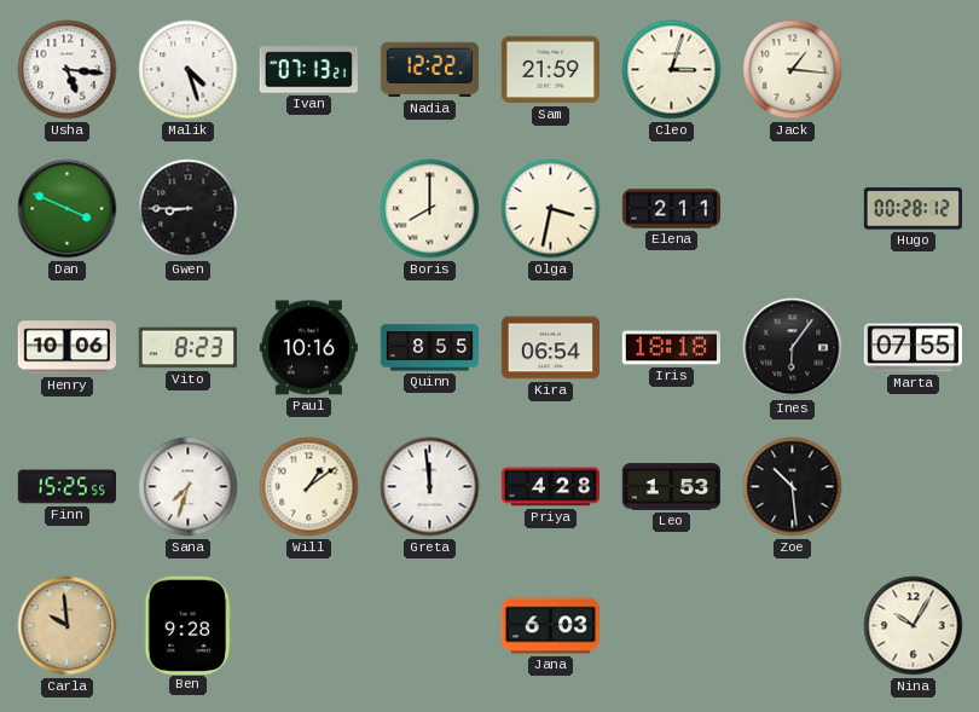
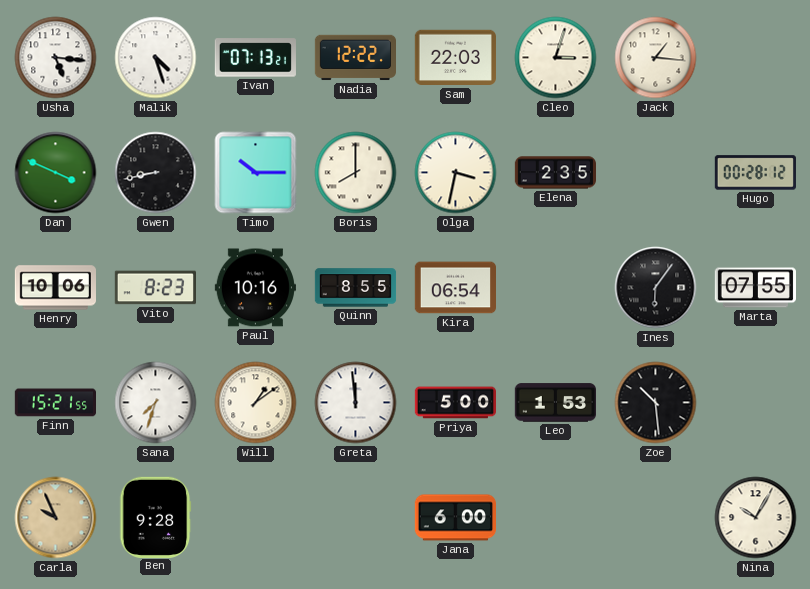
Sam: 21:59 -> 22:03
Gwen: 8:45 -> 8:43
Timo: none -> 10:15
Elena: 2:11 -> 2:35
Iris: 18:18 -> none
Finn: 15:25 -> 15:21
Priya: 4:28 -> 5:00
Carla: 9:59 -> 9:56
Jana: 6:03 -> 6:00
